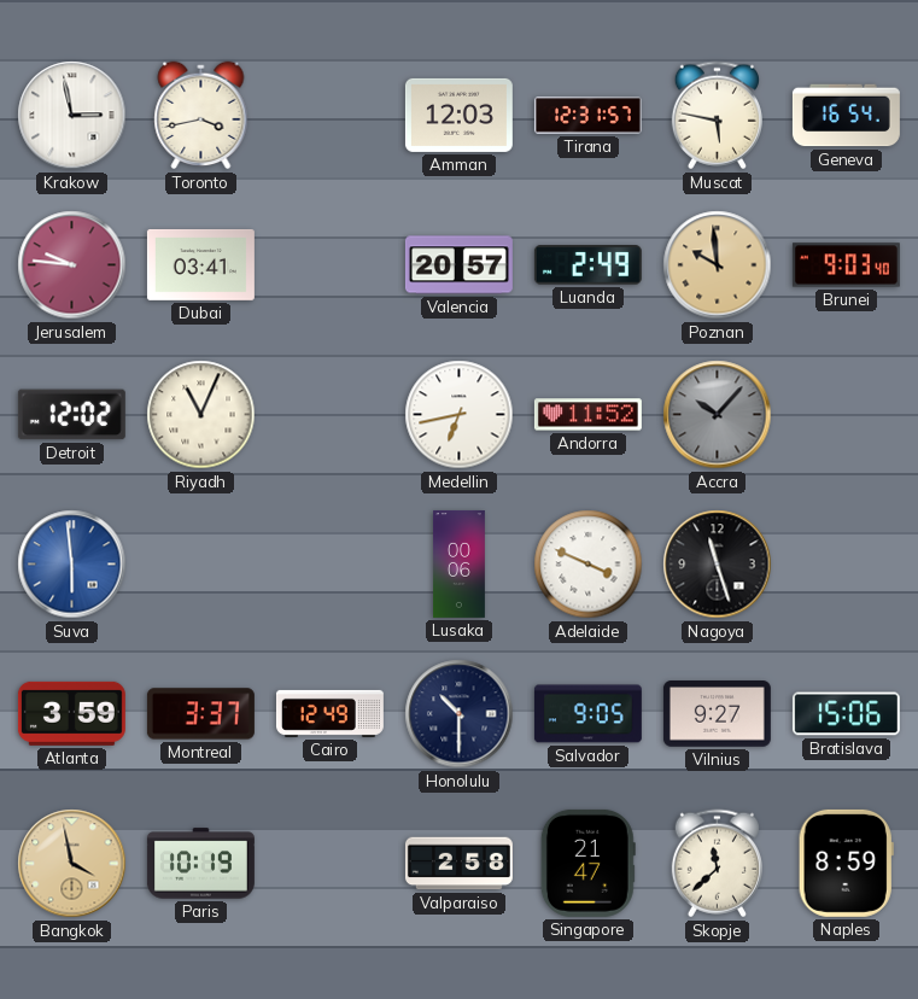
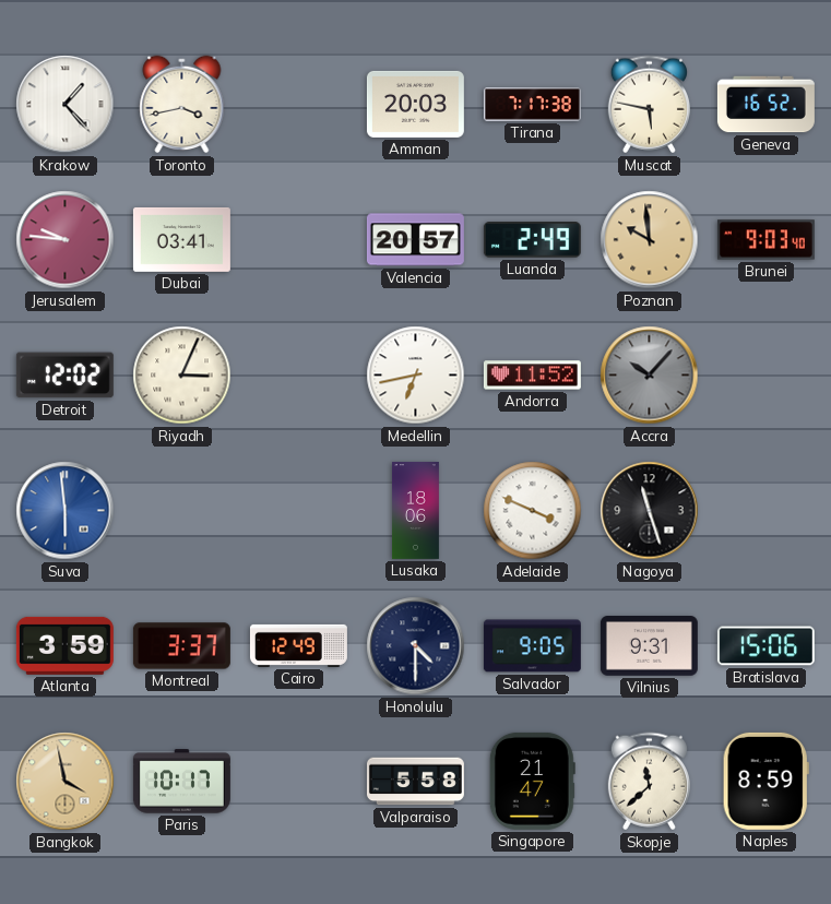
Krakow: 2:58 -> 1:23
Amman: 12:03 -> 20:03
Tirana: 12:31 -> 7:17
Geneva: 16:54 -> 16:52
Riyadh: 11:04 -> 3:04
Lusaka: 00:06 -> 18:06
Honolulu: 10:30 -> 4:30
Vilnius: 9:27 -> 9:31
Paris: 10:19 -> 10:17
Valparaiso: 2:58 -> 5:58
